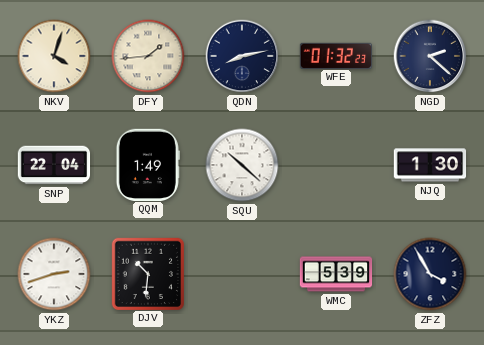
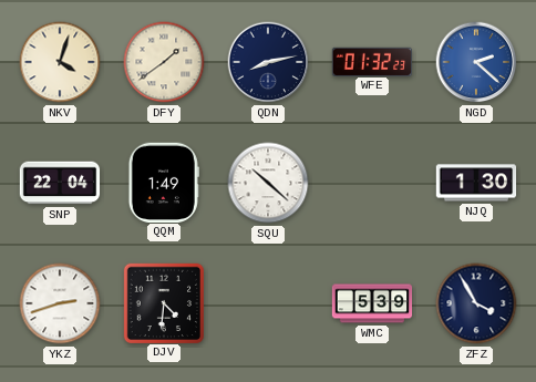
DFY: 1:44 -> 1:39
NGD dial: navy -> blue
DJV: 10:31 -> 4:31
